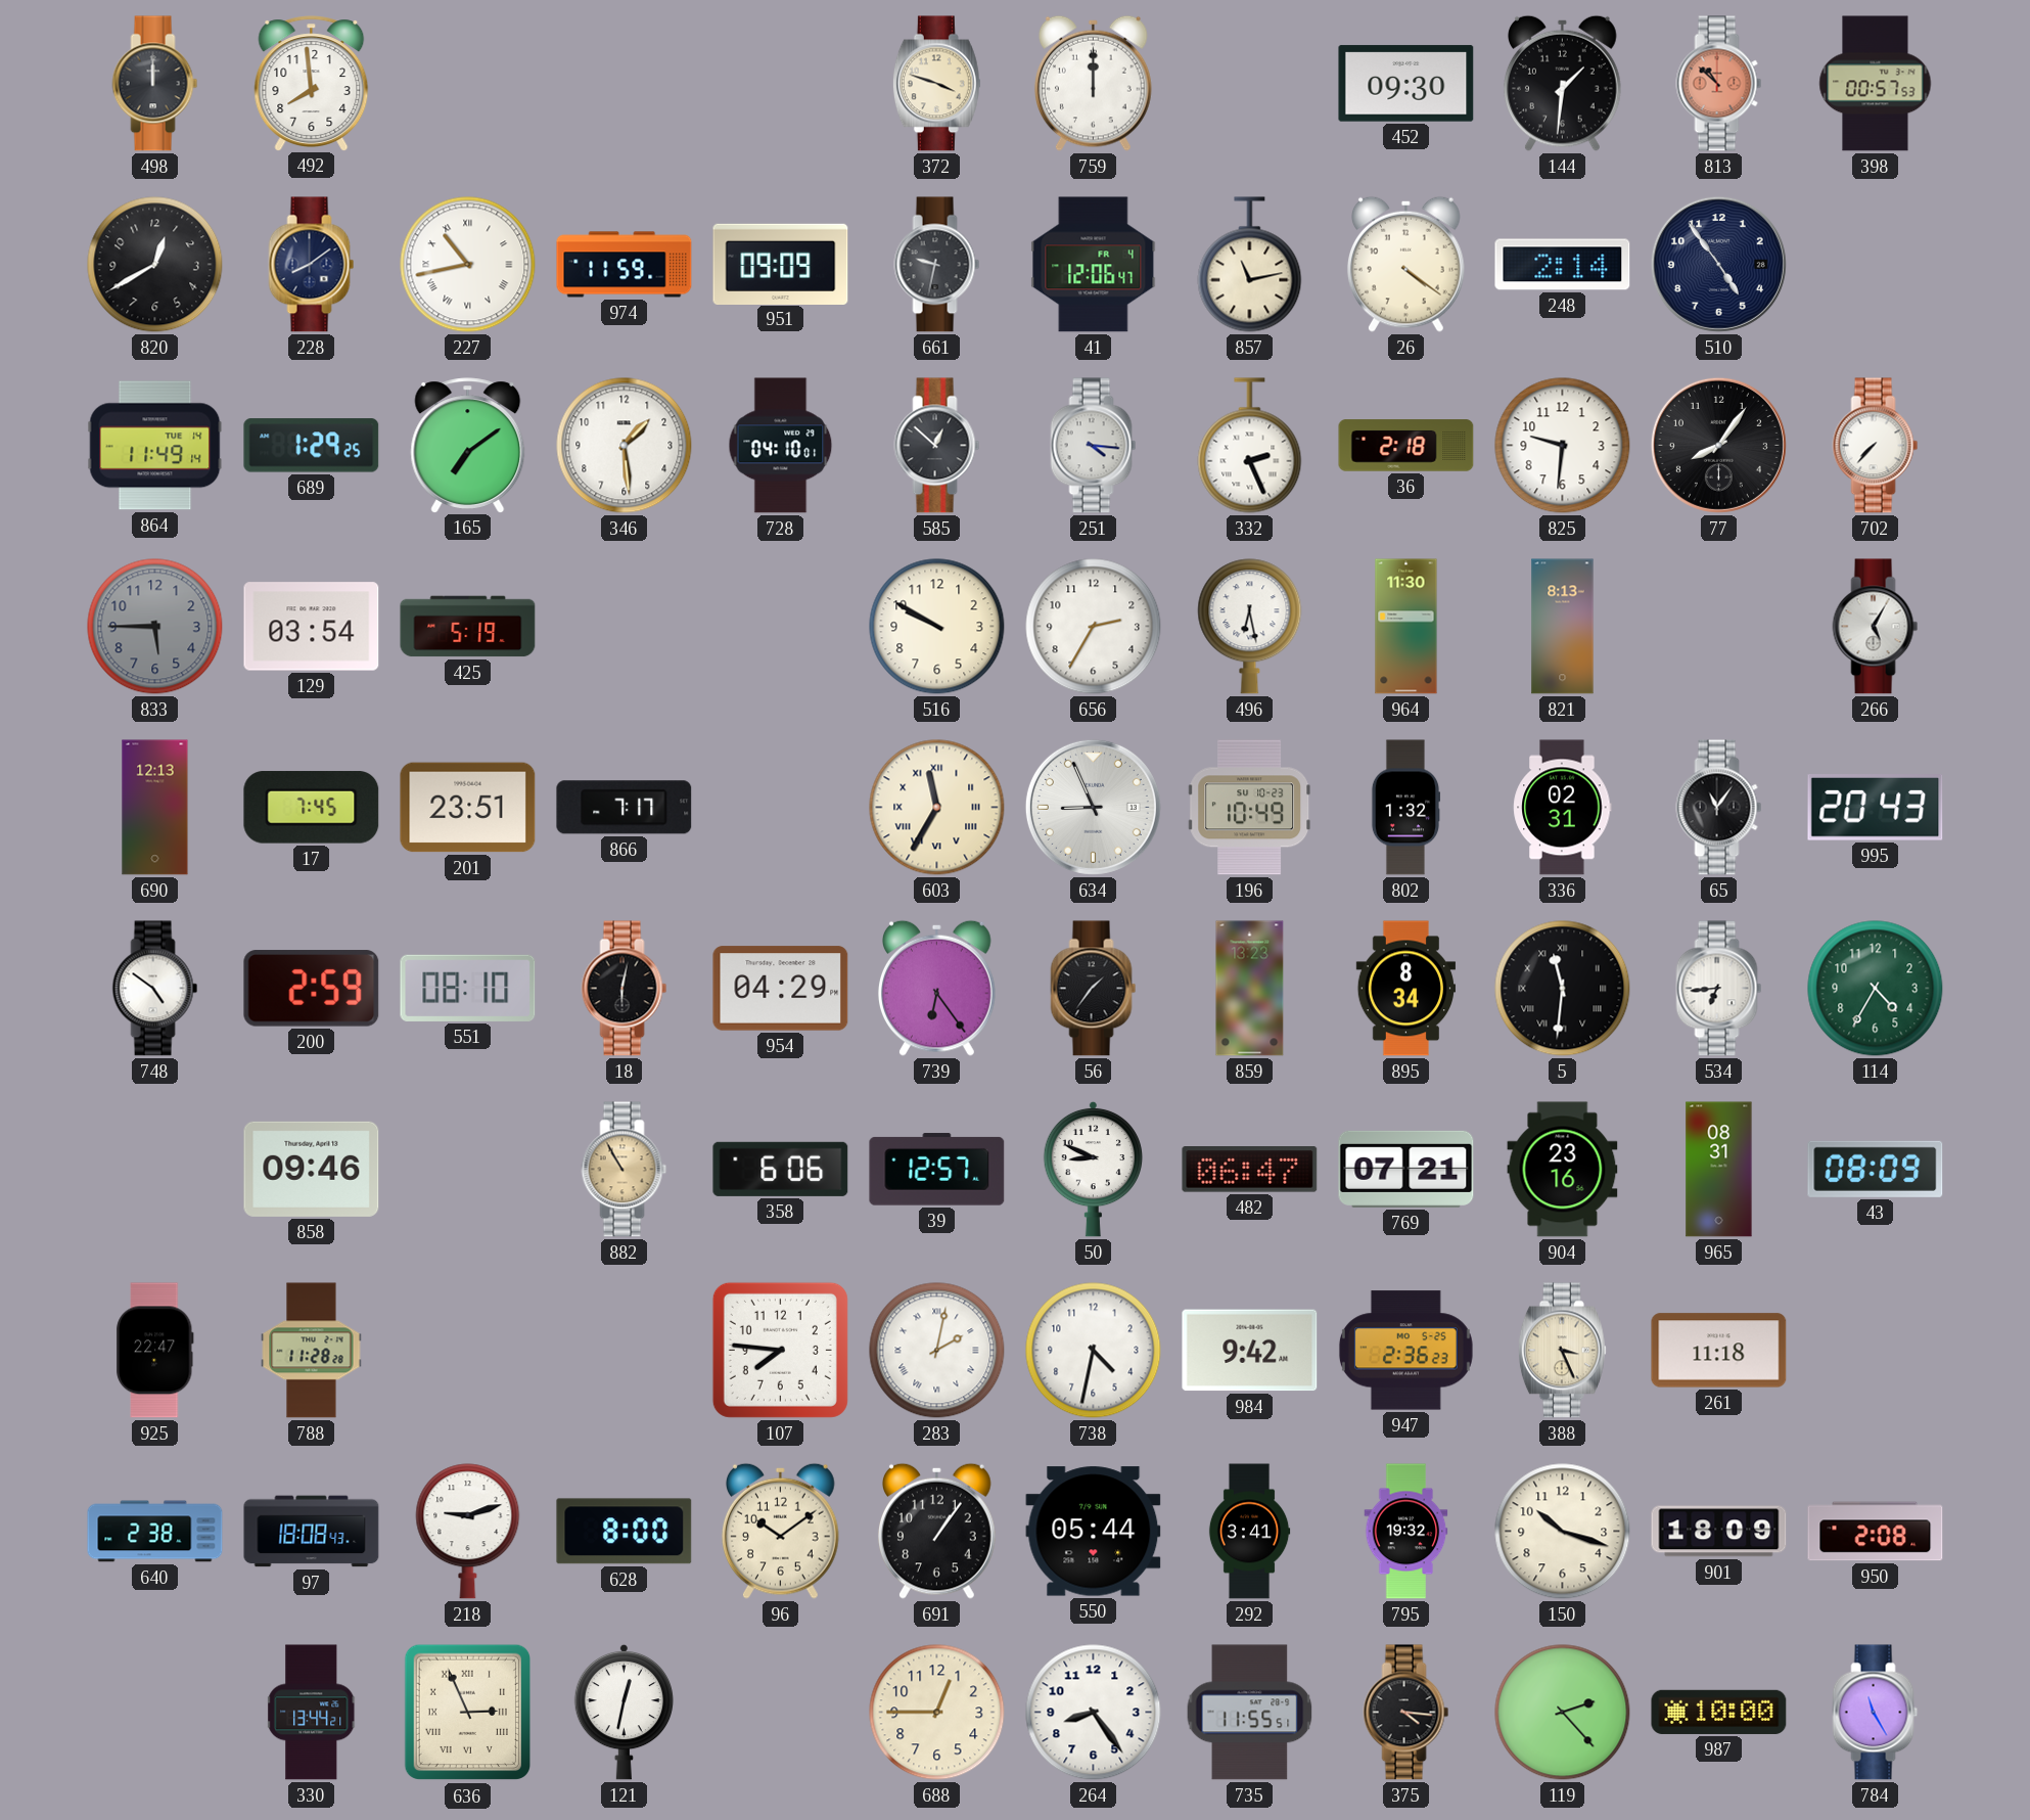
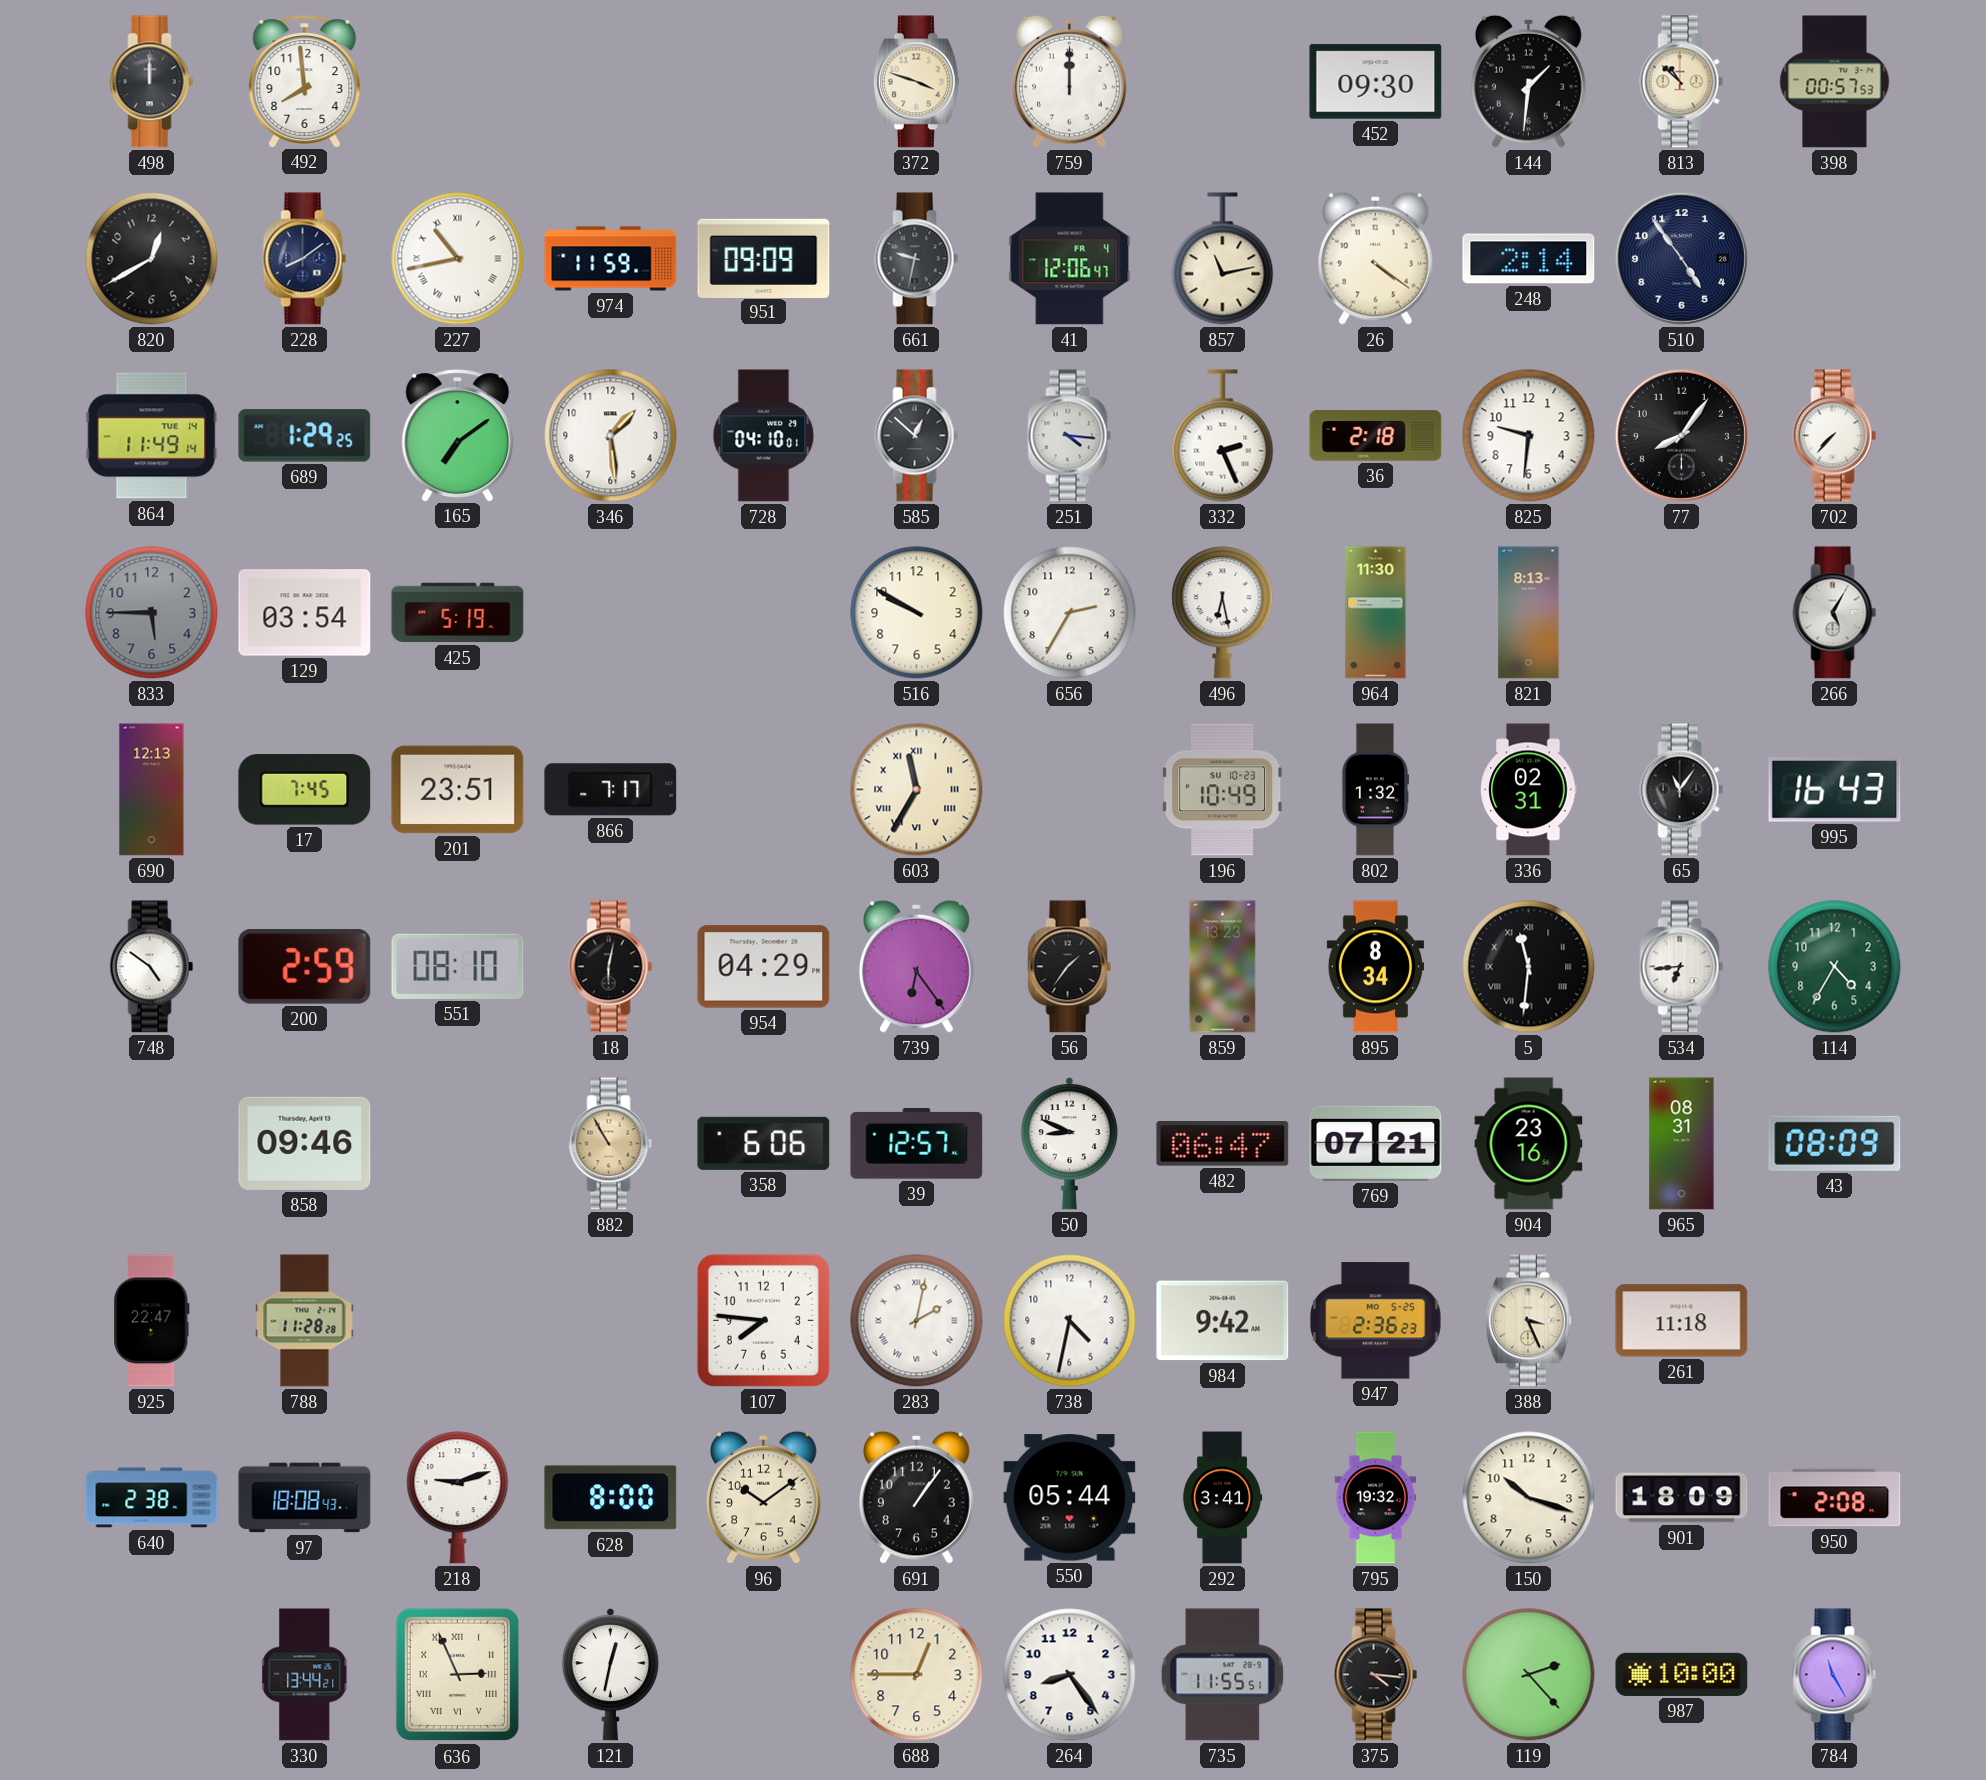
813 dial: salmon -> cream
634: 8:56 -> none
995: 20:43 -> 16:43
